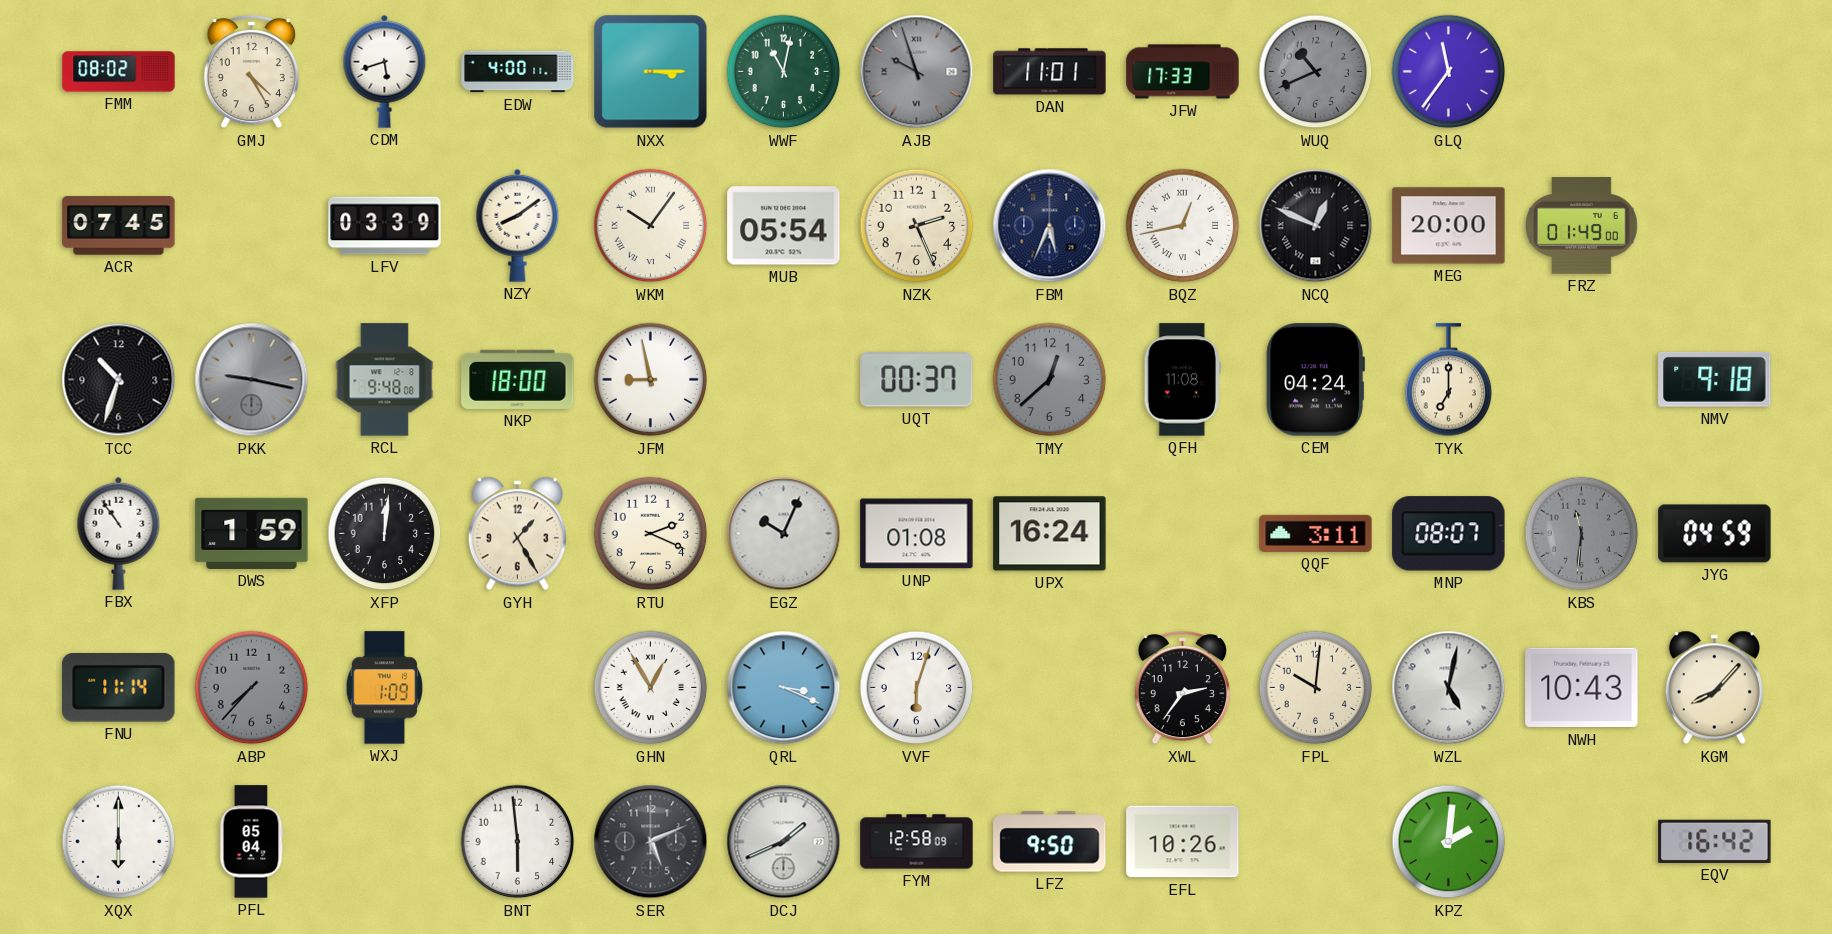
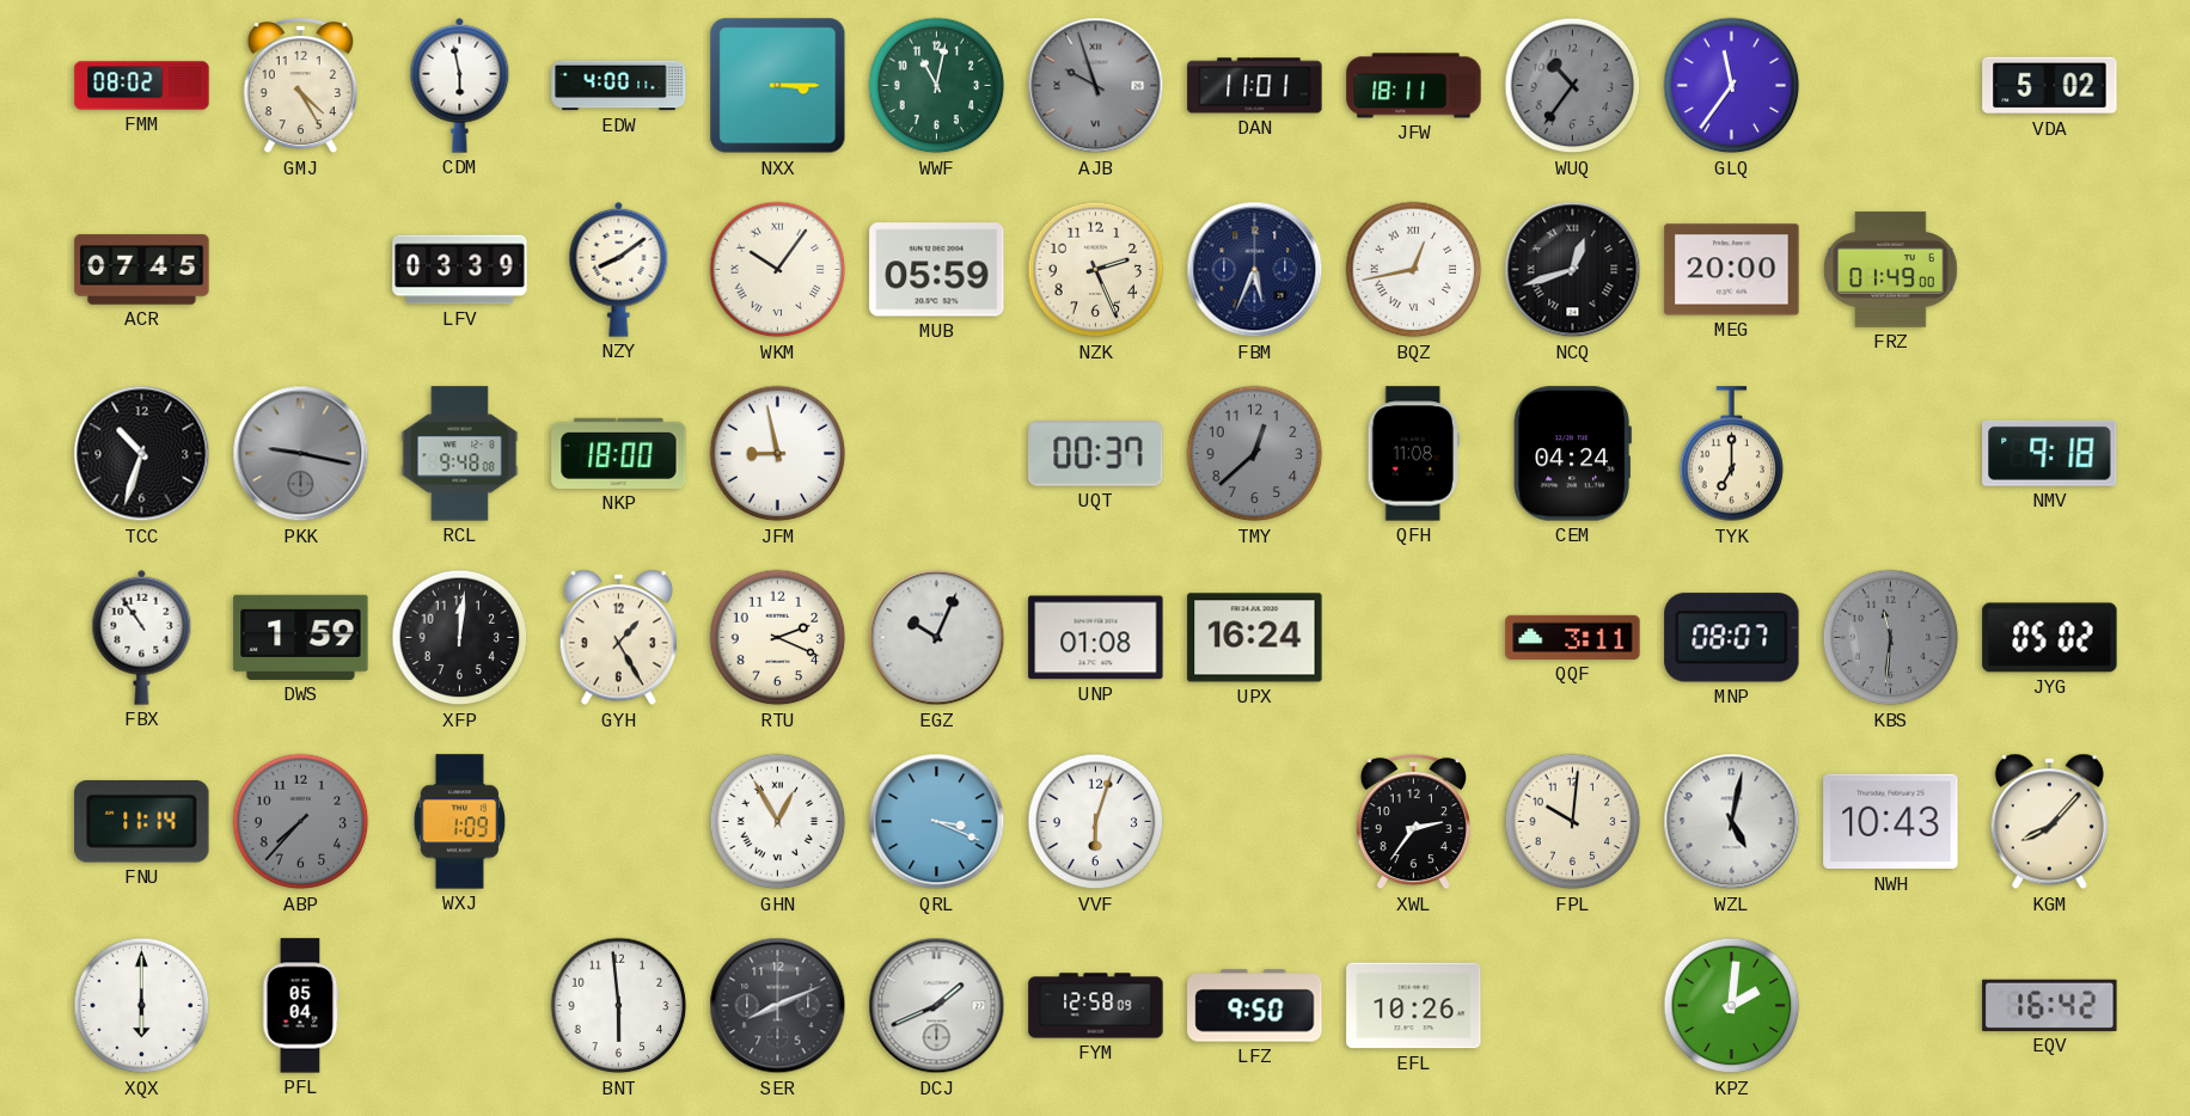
CDM: 5:42 -> 5:58
JFW: 17:33 -> 18:11
WUQ: 10:41 -> 10:36
VDA: none -> 5:02
MUB: 05:54 -> 05:59
NCQ: 12:49 -> 12:42
JYG: 04:59 -> 05:02
SER: 5:11 -> 8:11
